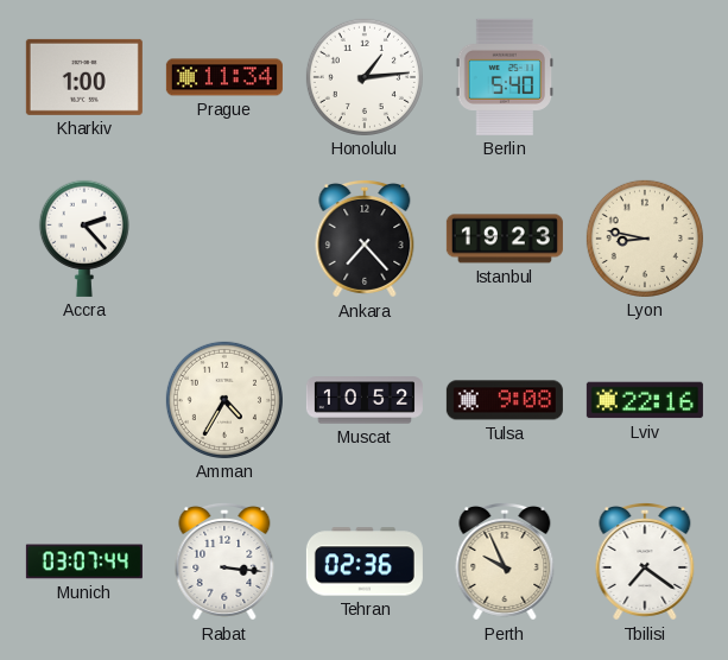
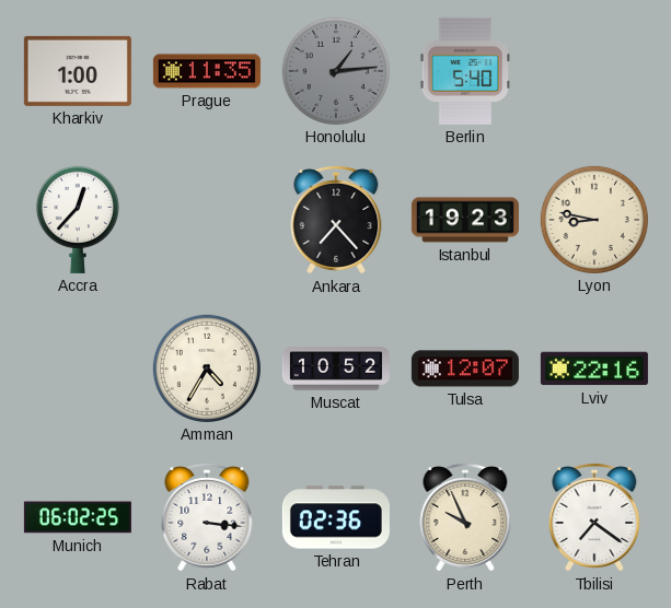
Prague: 11:34 -> 11:35
Honolulu dial: white -> grey
Accra: 2:23 -> 12:37
Tulsa: 9:08 -> 12:07
Munich: 03:07 -> 06:02
